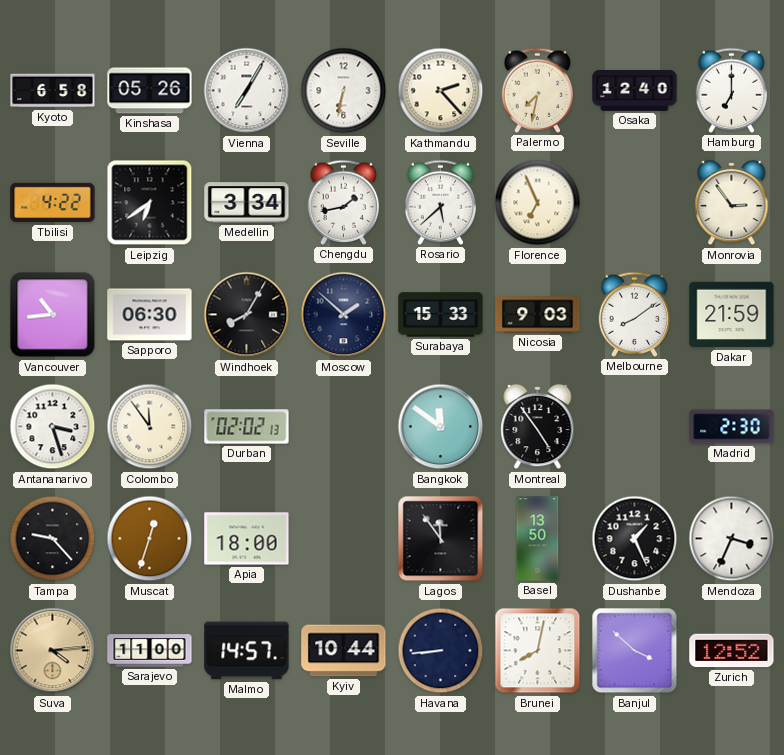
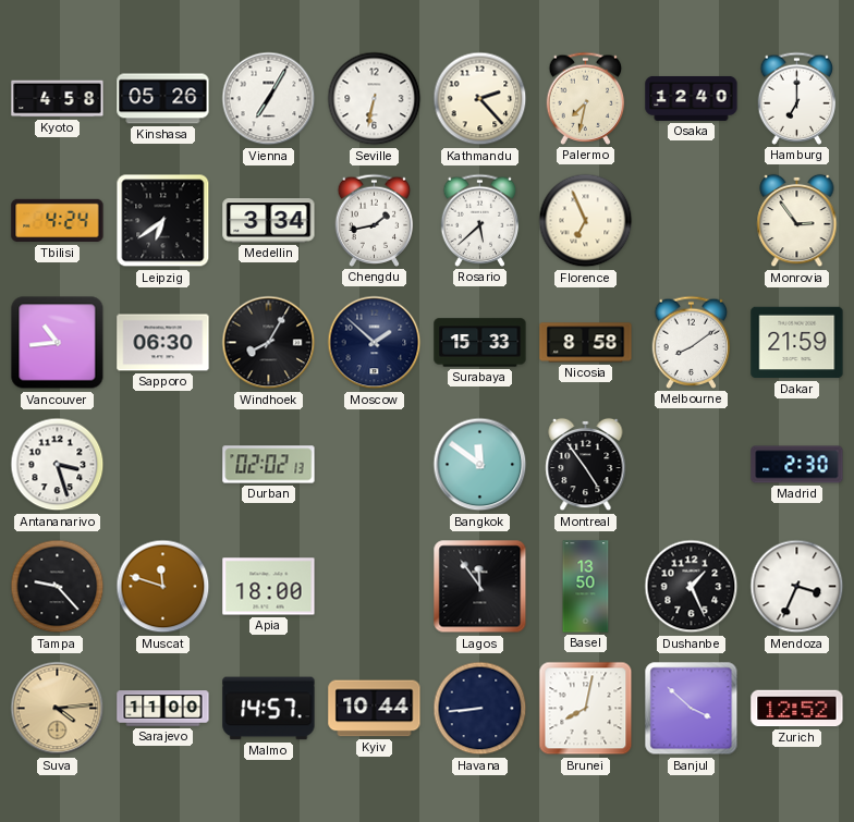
Kyoto: 6:58 -> 4:58
Tbilisi: 4:22 -> 4:24
Nicosia: 9:03 -> 8:58
Colombo: 11:54 -> none
Muscat: 12:33 -> 11:48
